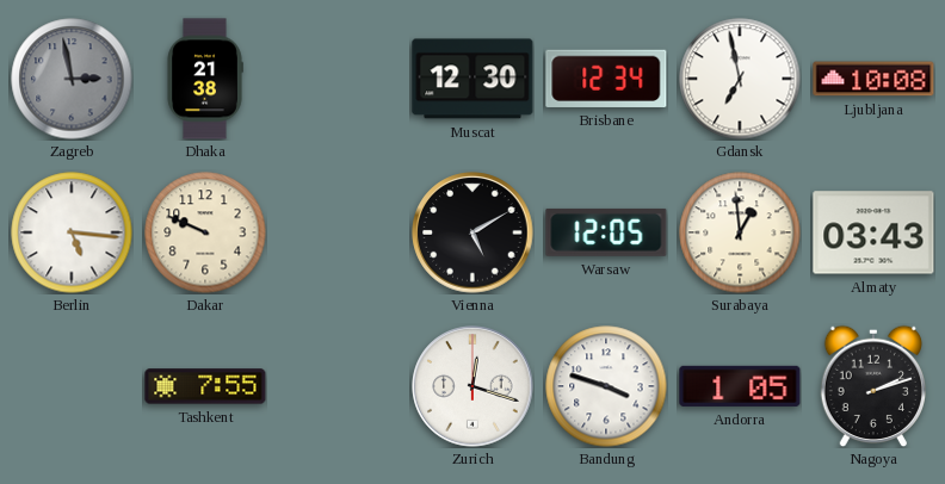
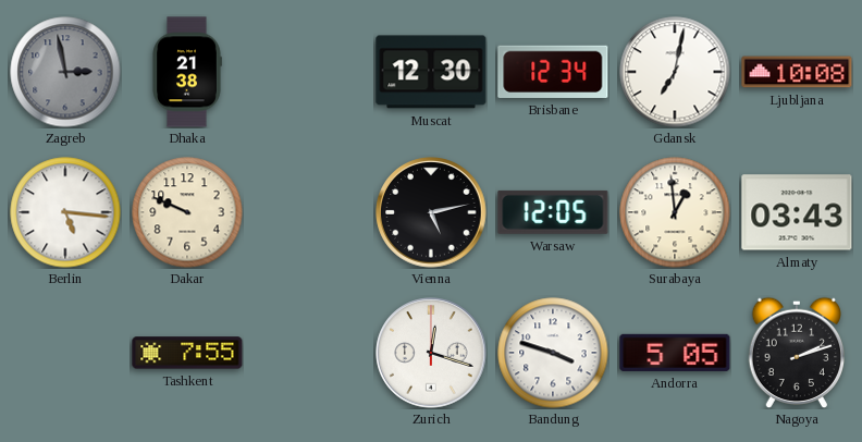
Gdansk: 6:58 -> 7:02
Vienna: 5:10 -> 5:13
Andorra: 1:05 -> 5:05
